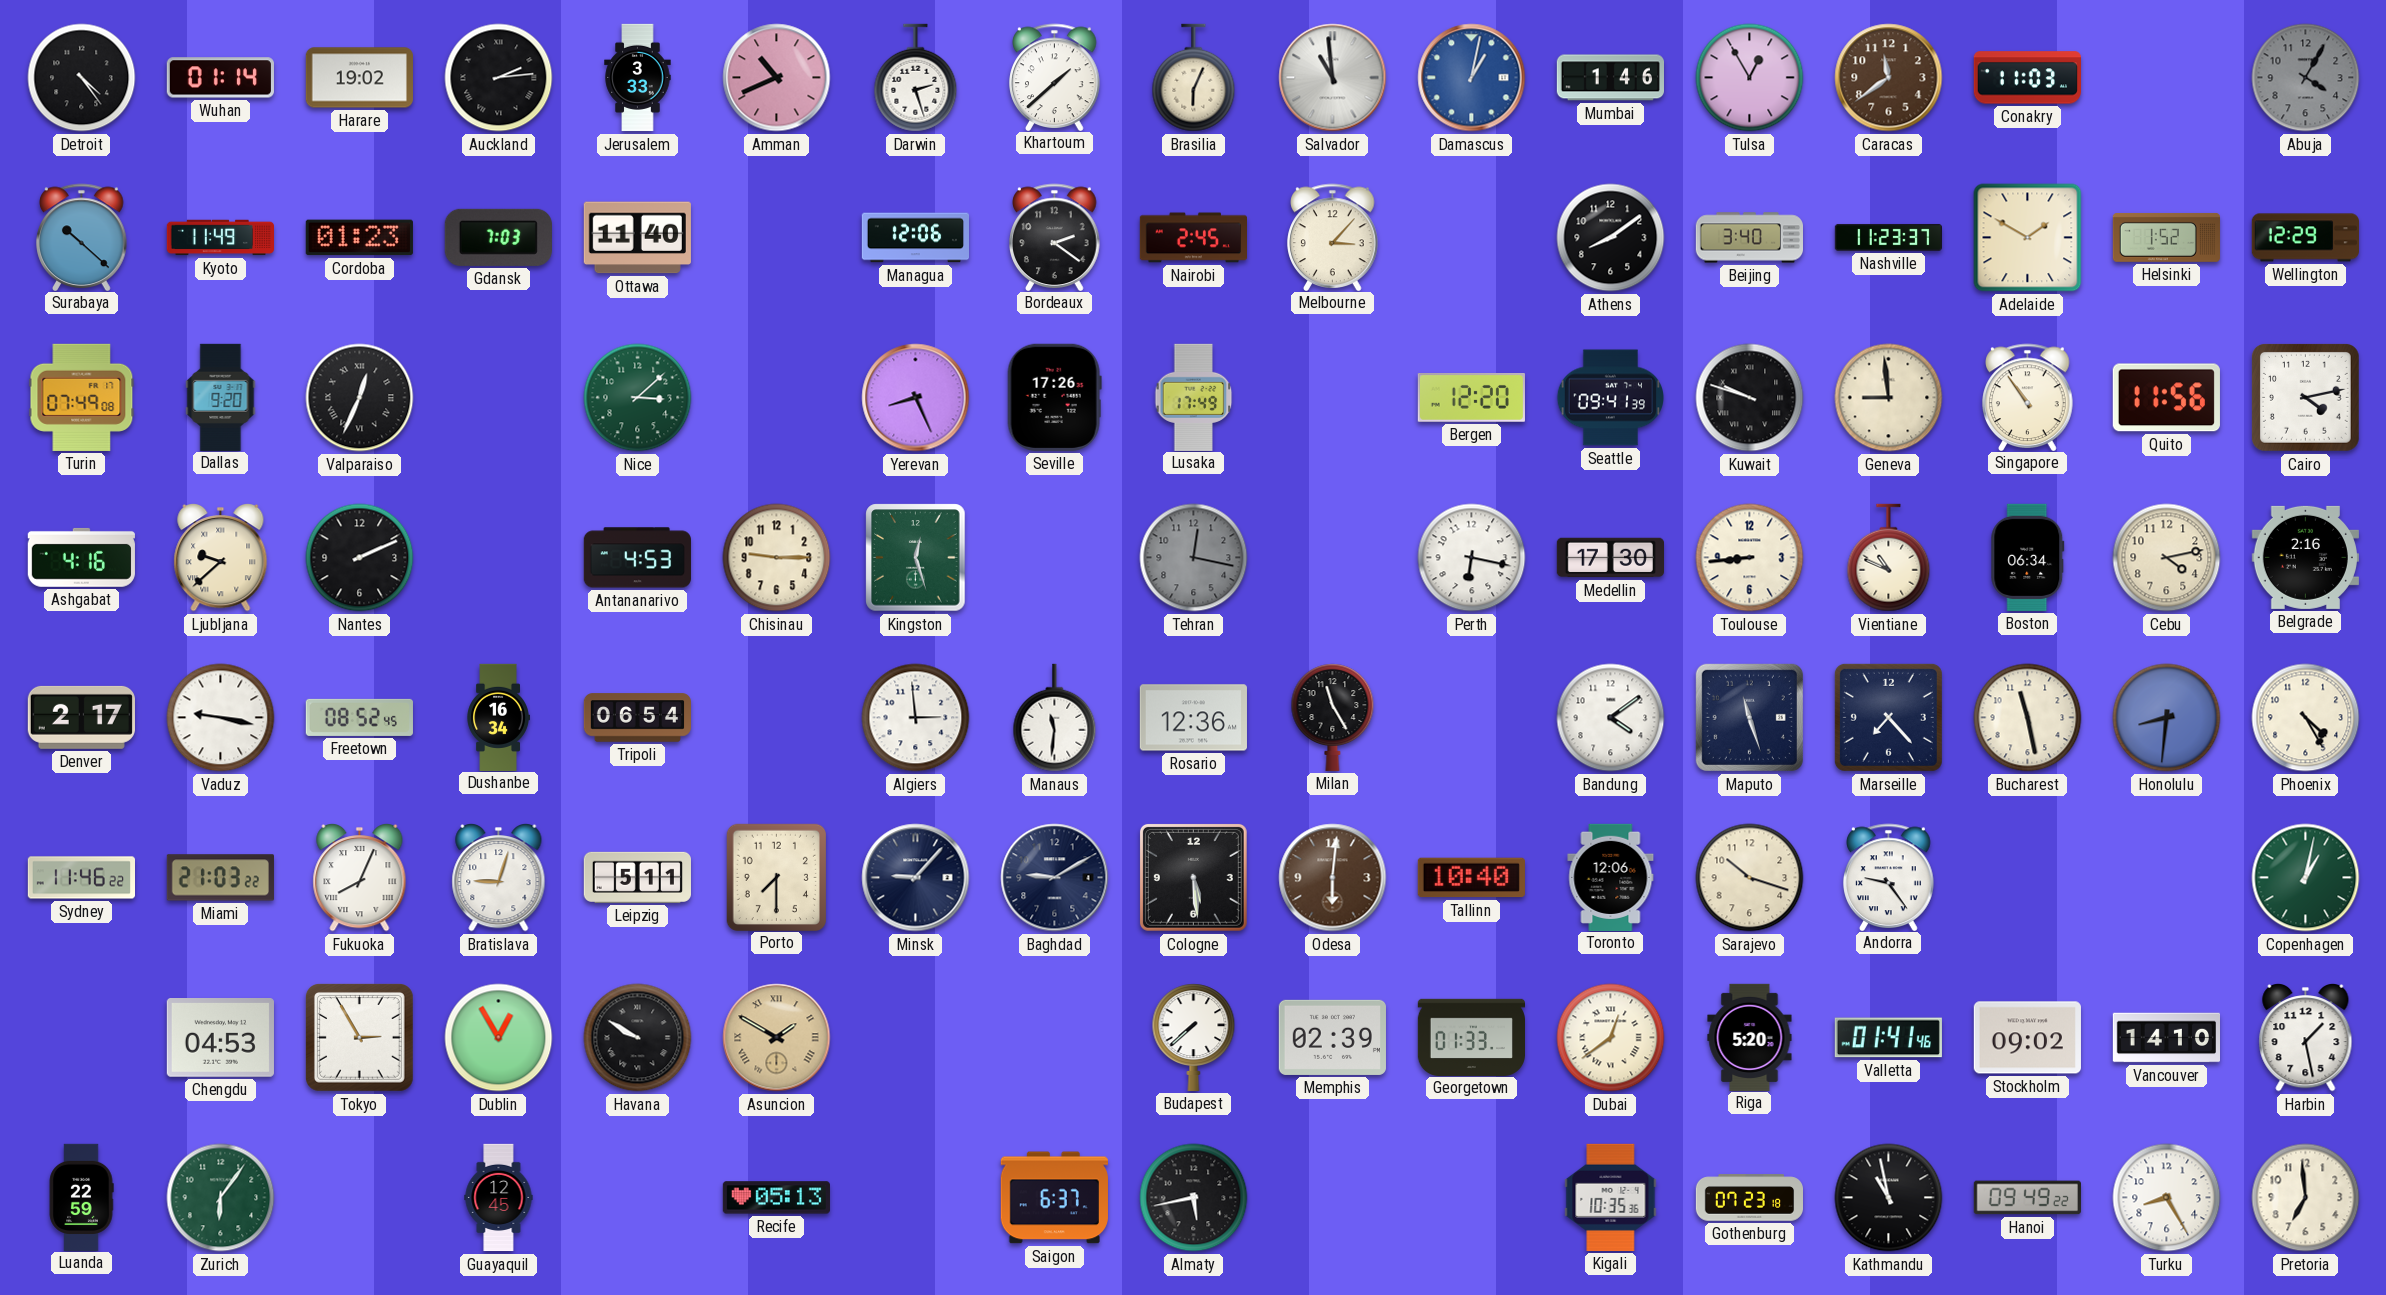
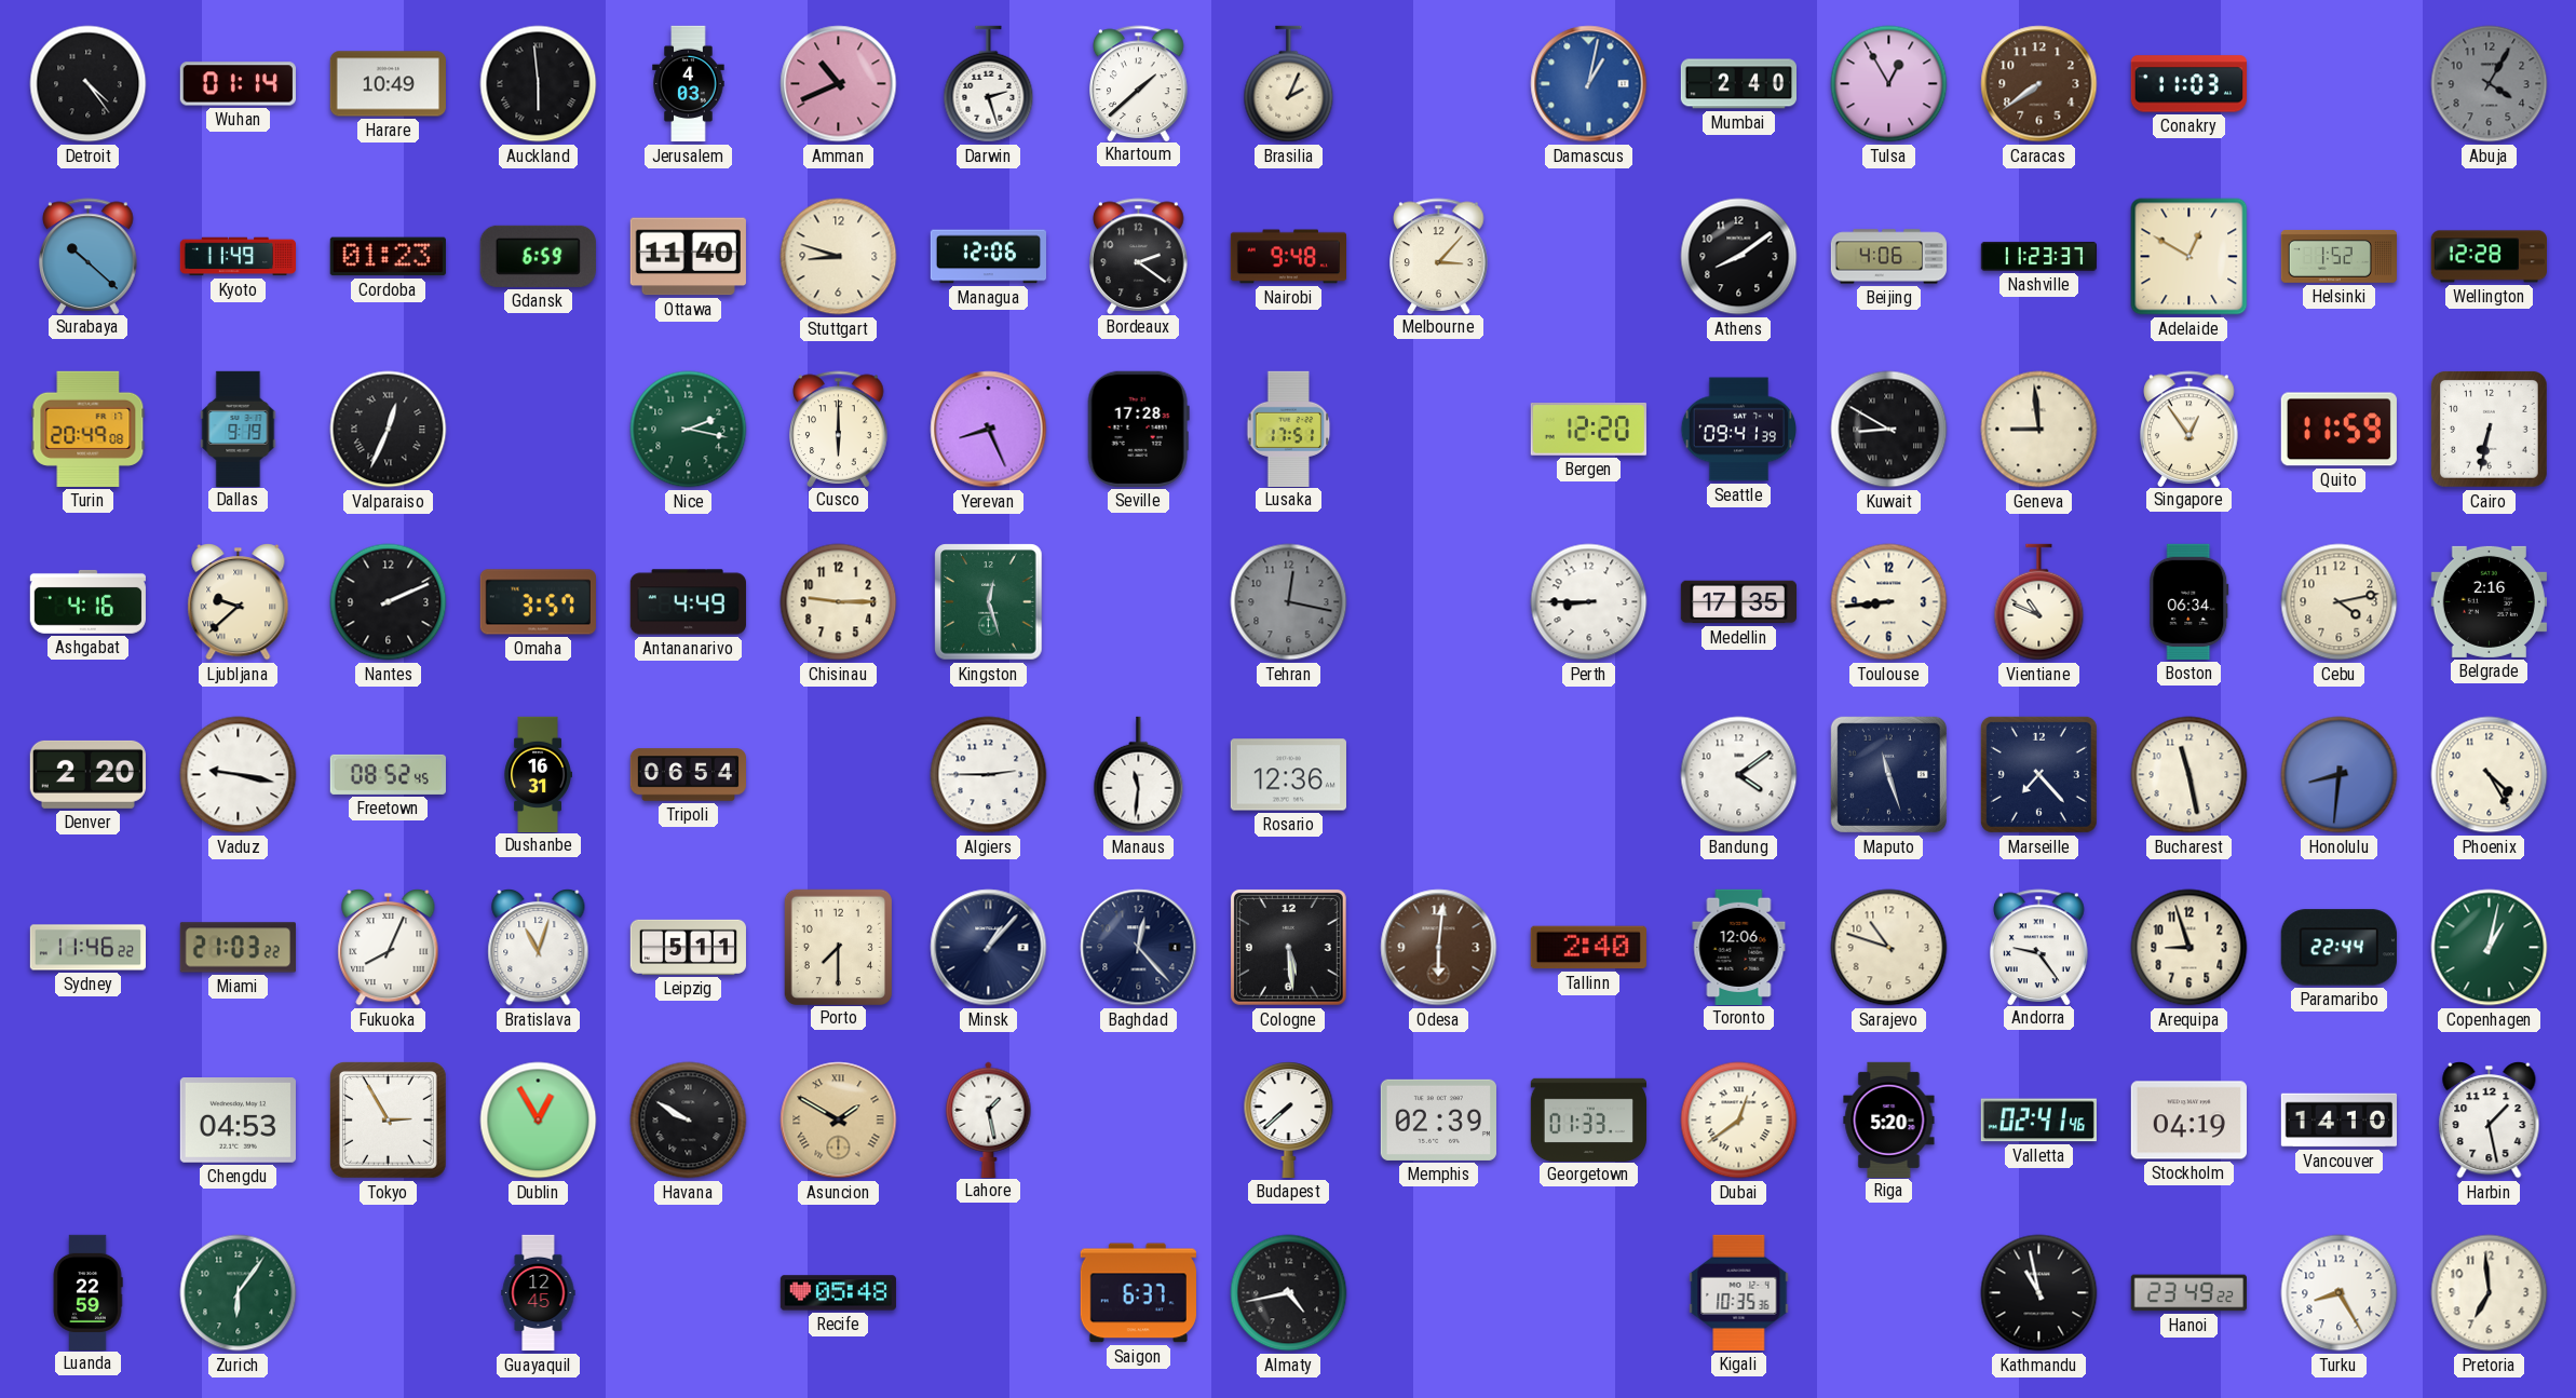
Harare: 19:02 -> 10:49
Auckland: 2:14 -> 5:59
Jerusalem: 3:33 -> 4:03
Brasilia: 6:04 -> 2:04
Salvador: 10:59 -> none
Mumbai: 1:46 -> 2:40
Caracas: 11:39 -> 7:39
Gdansk: 7:03 -> 6:59
Stuttgart: none -> 8:48
Nairobi: 2:45 -> 9:48
Beijing: 3:40 -> 4:06
Adelaide: 1:50 -> 12:50
Wellington: 12:29 -> 12:28
Turin: 07:49 -> 20:49
Dallas: 9:20 -> 9:19
Nice: 3:08 -> 2:17
Cusco: none -> 6:00
Seville: 17:26 -> 17:28
Lusaka: 17:49 -> 17:51
Kuwait: 9:48 -> 8:50
Singapore: 10:54 -> 12:54
Quito: 11:56 -> 11:59
Cairo: 4:13 -> 6:32
Omaha: none -> 3:57
Antananarivo: 4:53 -> 4:49
Perth: 6:17 -> 8:45
Medellin: 17:30 -> 17:35
Denver: 2:17 -> 2:20
Dushanbe: 16:34 -> 16:31
Algiers: 2:59 -> 2:45
Milan: 11:25 -> none
Bratislava: 9:03 -> 11:03
Minsk: 9:07 -> 1:07
Baghdad: 9:10 -> 12:23
Tallinn: 10:40 -> 2:40
Sarajevo: 10:18 -> 10:48
Arequipa: none -> 8:57
Paramaribo: none -> 22:44
Lahore: none -> 1:28
Valletta: 01:41 -> 02:41
Stockholm: 09:02 -> 04:19
Recife: 05:13 -> 05:48
Almaty: 5:43 -> 4:43
Gothenburg: 07:23 -> none
Hanoi: 09:49 -> 23:49
